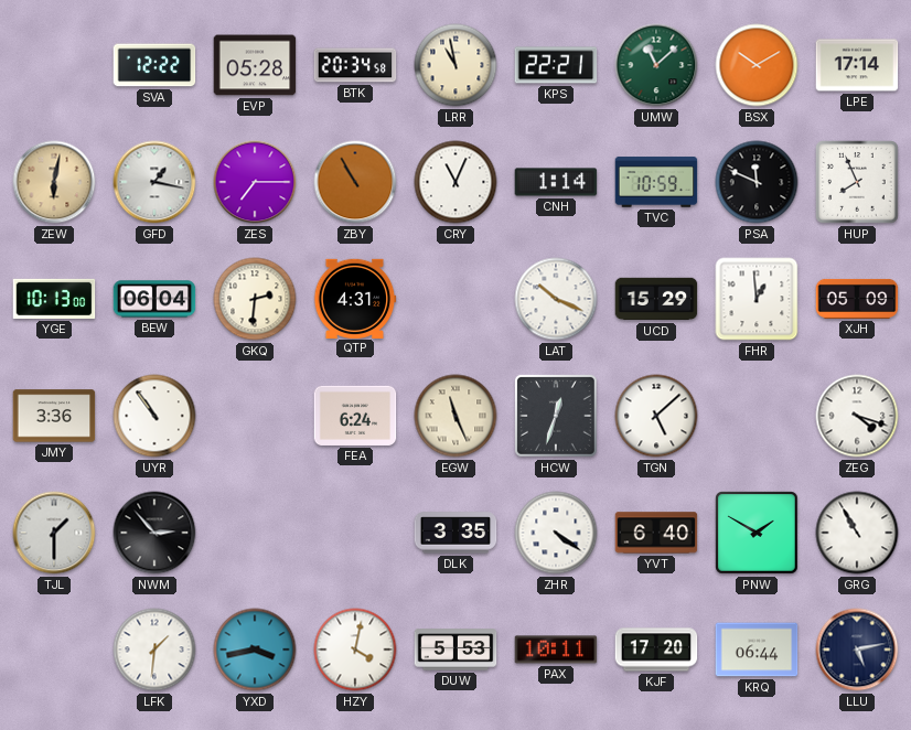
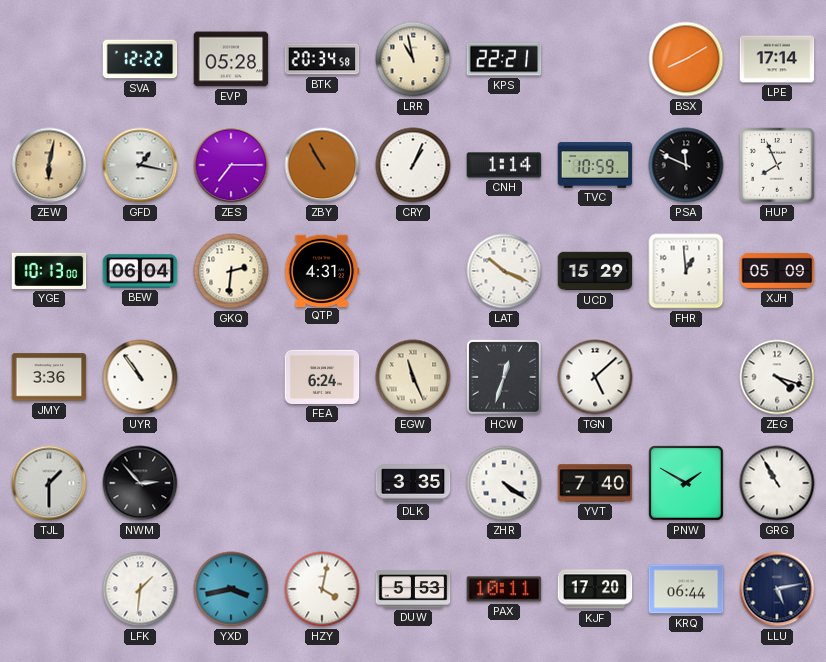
UMW: 11:08 -> none
BSX: 10:10 -> 8:10
CRY: 11:04 -> 1:04
YVT: 6:40 -> 7:40
